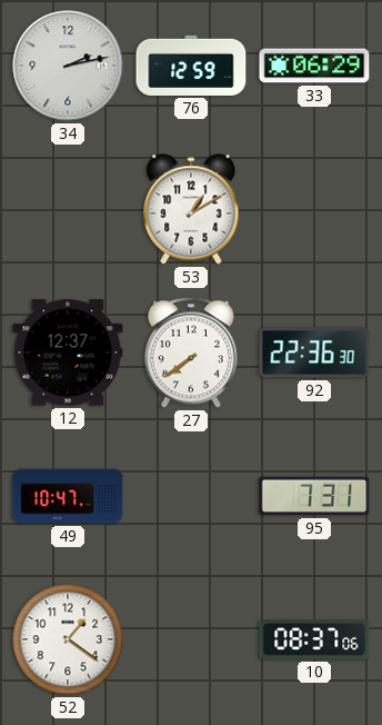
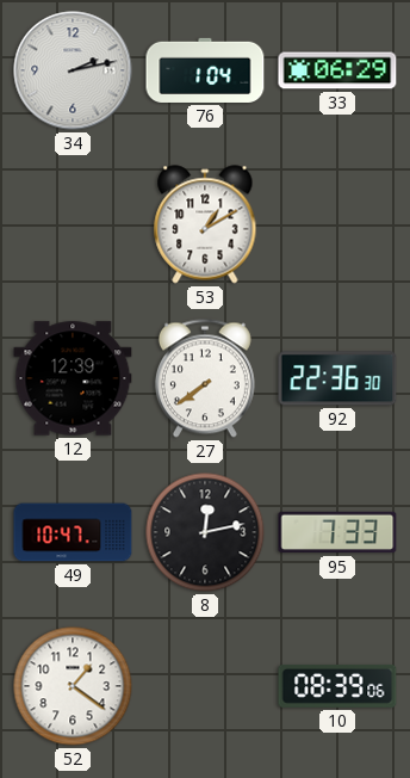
76: 12:59 -> 1:04
12: 12:37 -> 12:39
8: none -> 12:13
95: 7:31 -> 7:33
10: 08:37 -> 08:39
